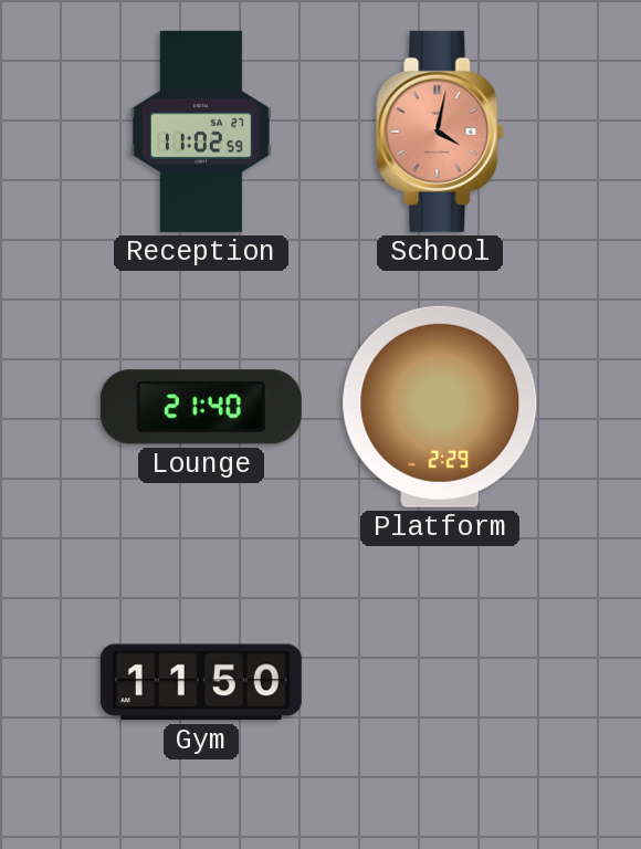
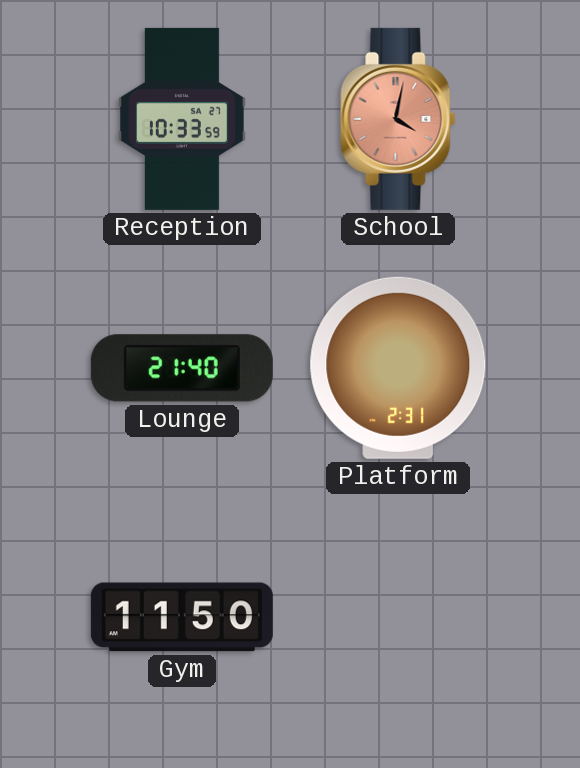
Reception: 11:02 -> 10:33
Platform: 2:29 -> 2:31
